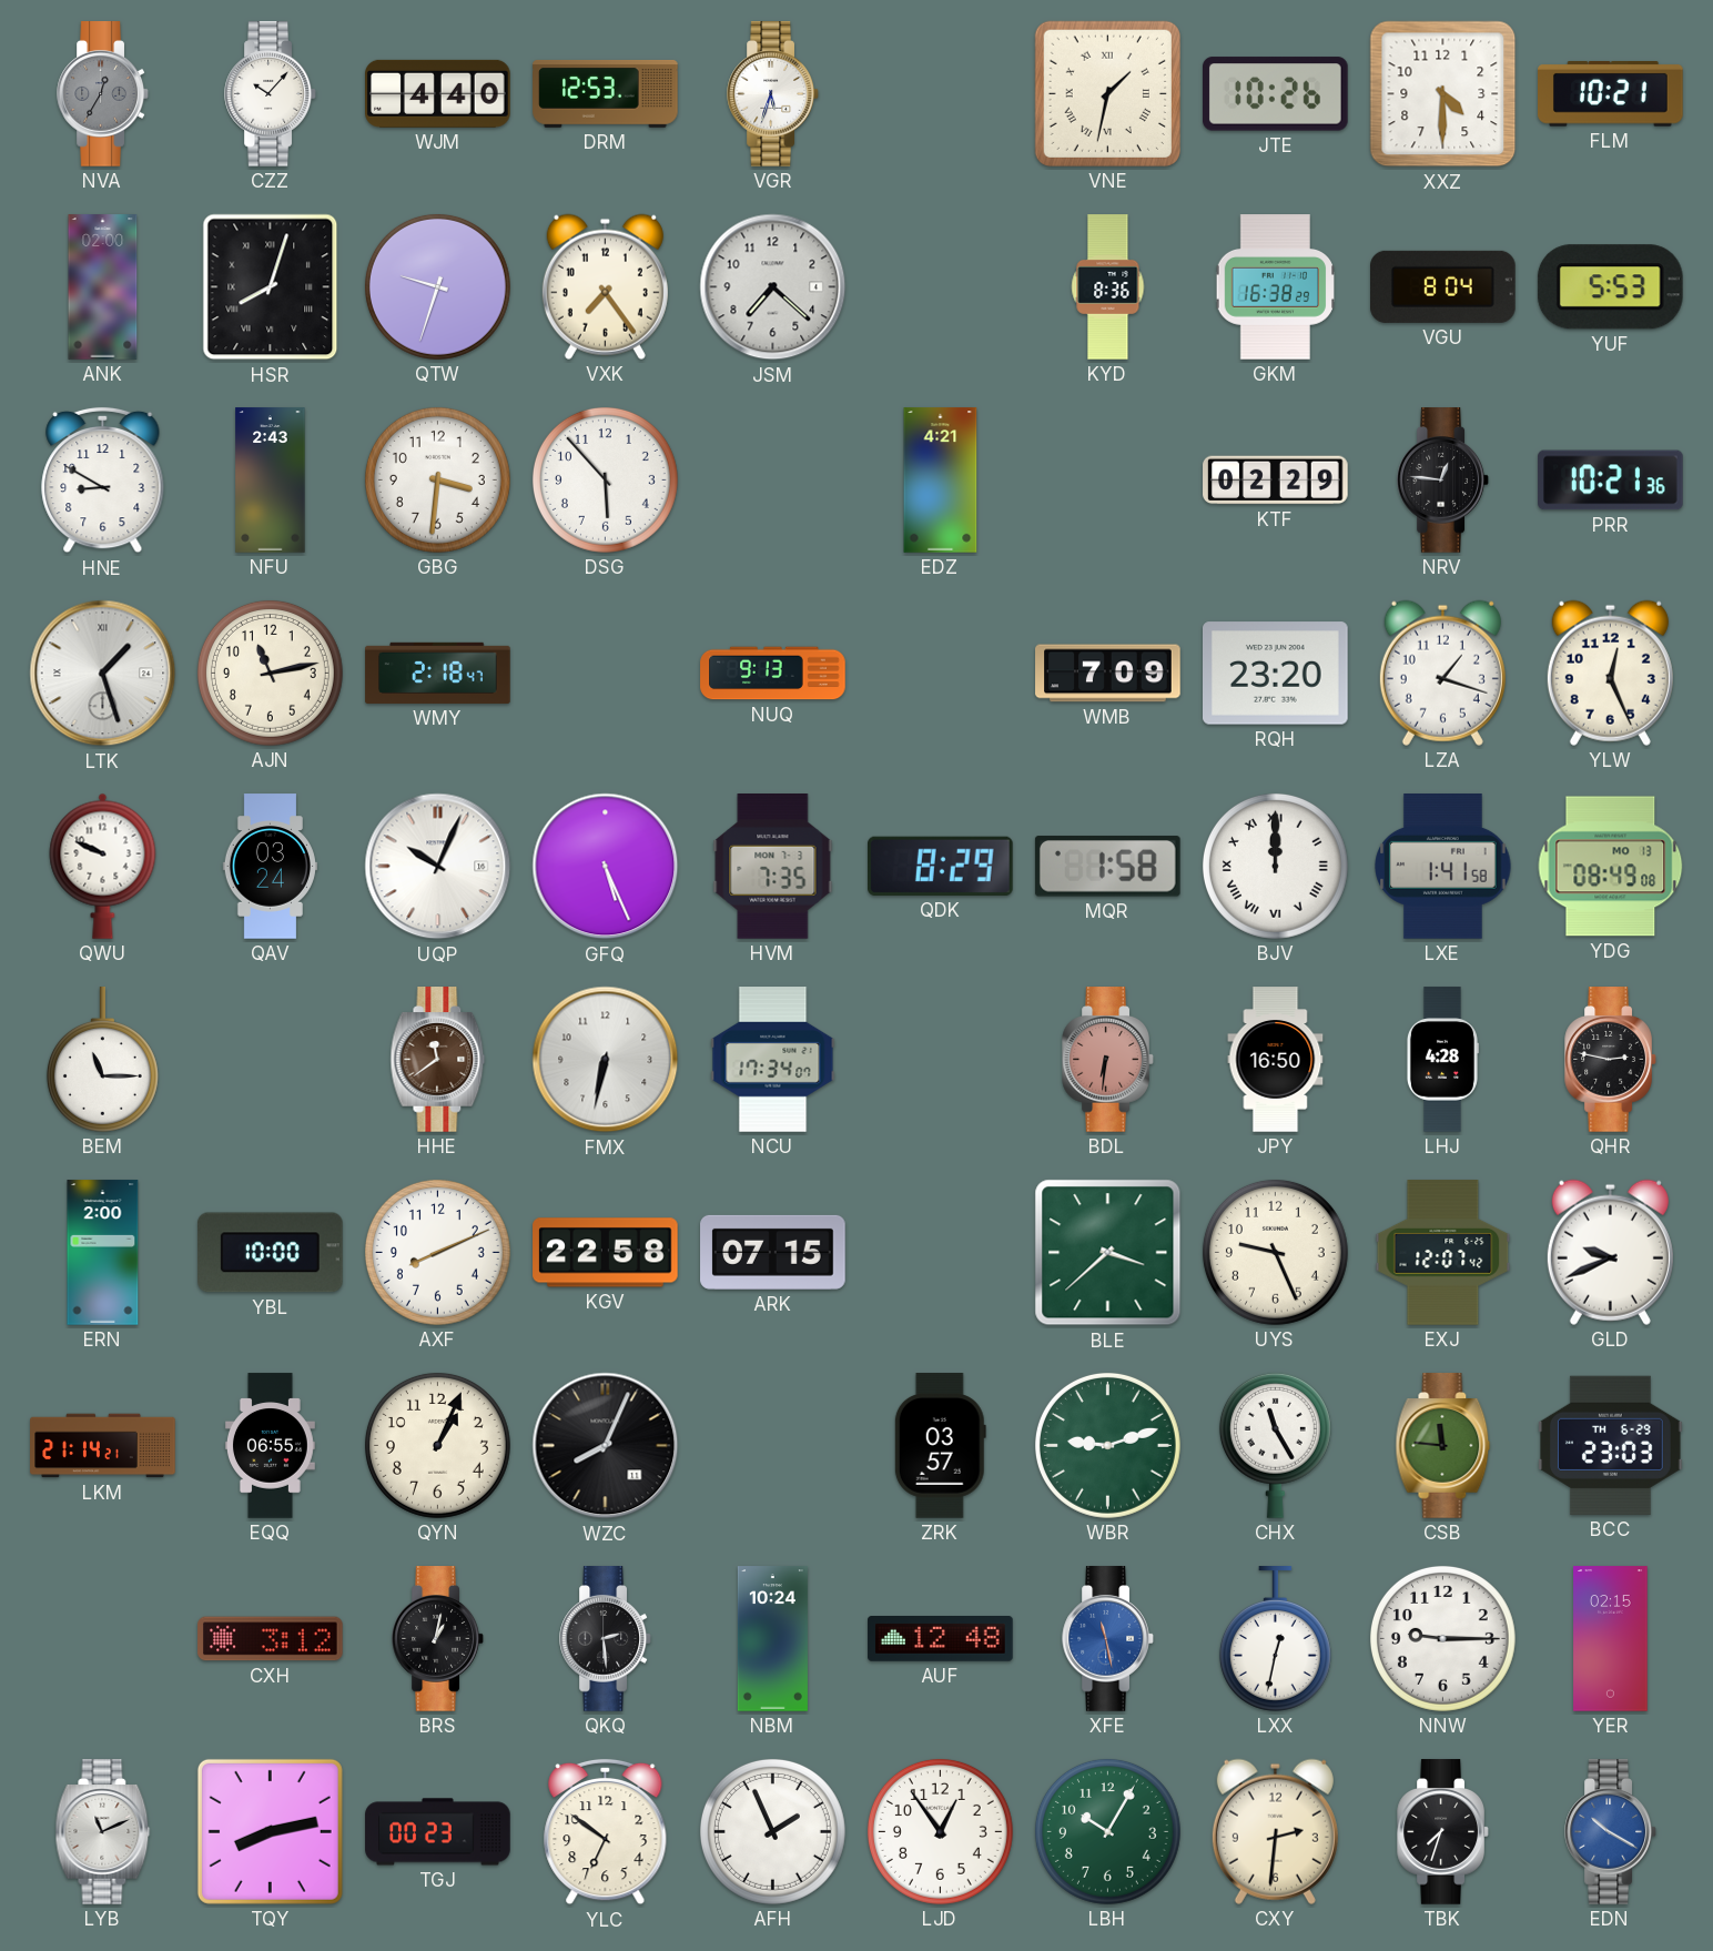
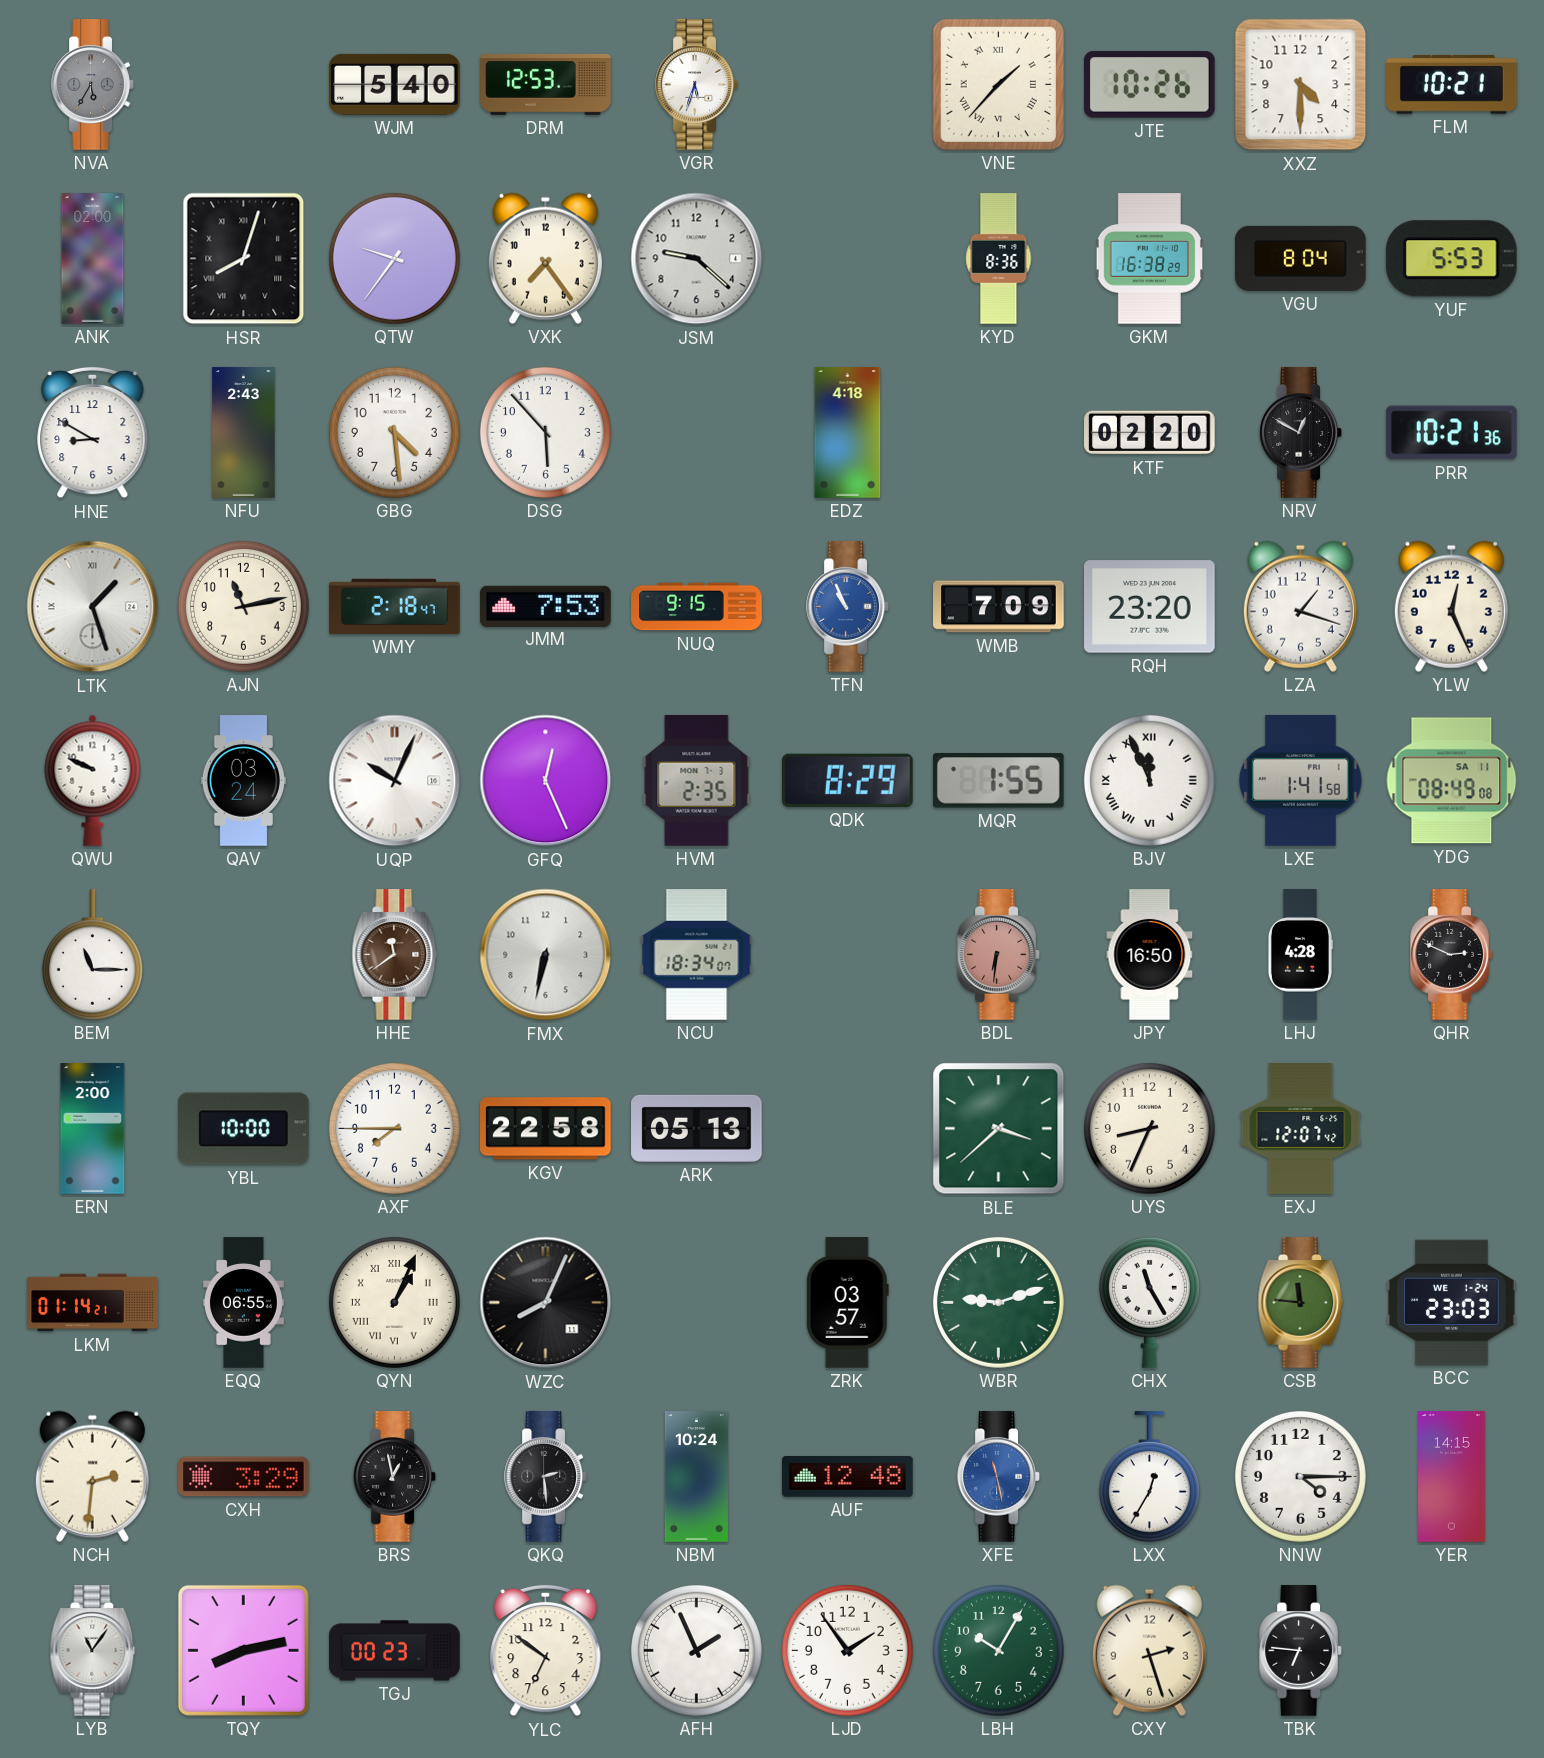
NVA: 12:35 -> 5:35
CZZ: 10:07 -> none
WJM: 4:40 -> 5:40
VNE: 1:32 -> 1:37
QTW: 9:33 -> 9:36
JSM: 7:22 -> 9:22
GBG: 3:31 -> 4:29
EDZ: 4:21 -> 4:18
KTF: 02:29 -> 02:20
NRV: 12:46 -> 12:50
JMM: none -> 7:53
NUQ: 9:13 -> 9:15
TFN: none -> 10:56
GFQ: 5:26 -> 12:26
HVM: 7:35 -> 2:35
MQR: 1:58 -> 1:55
BJV: 12:00 -> 11:56
YDG date: MO 13 -> SA 11
NCU: 17:34 -> 18:34
QHR: 2:47 -> 2:49
AXF: 8:11 -> 7:45
ARK: 07:15 -> 05:13
UYS: 9:26 -> 8:34
GLD: 9:41 -> none
LKM: 21:14 -> 01:14
QYN numerals: Arabic -> Roman
BCC date: TH 6-29 -> WE 1-24
NCH: none -> 2:31
CXH: 3:12 -> 3:29
BRS: 1:02 -> 12:58
LXX: 12:32 -> 12:35
NNW: 9:15 -> 4:15
YER: 02:15 -> 14:15
LYB: 11:11 -> 11:06
LJD: 12:54 -> 1:54
CXY: 2:31 -> 2:27
TBK: 7:33 -> 6:46
EDN: 10:20 -> none
